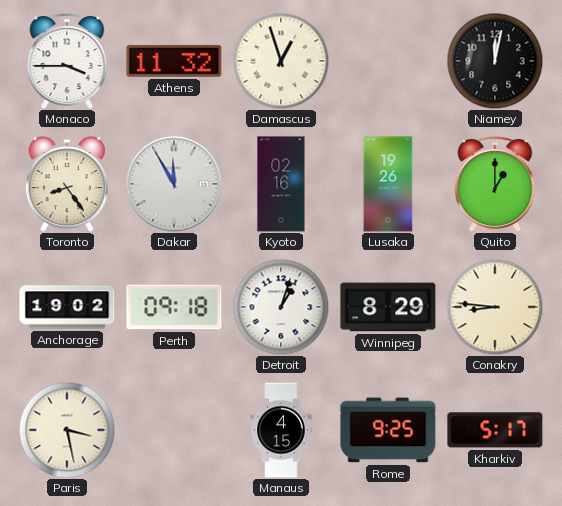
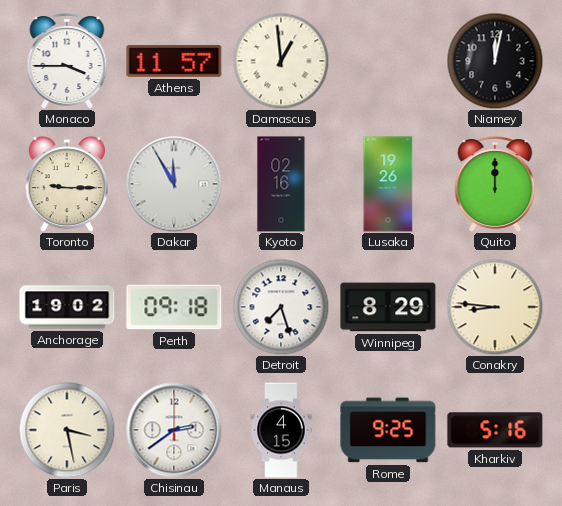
Athens: 11:32 -> 11:57
Damascus: 12:57 -> 12:59
Toronto: 8:24 -> 9:15
Quito: 1:00 -> 12:00
Detroit: 1:03 -> 7:27
Chisinau: none -> 2:39
Kharkiv: 5:17 -> 5:16
